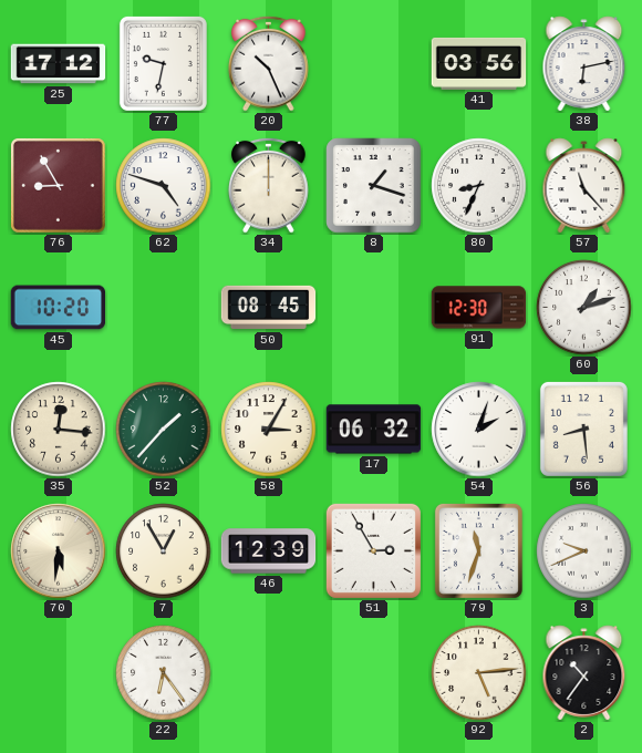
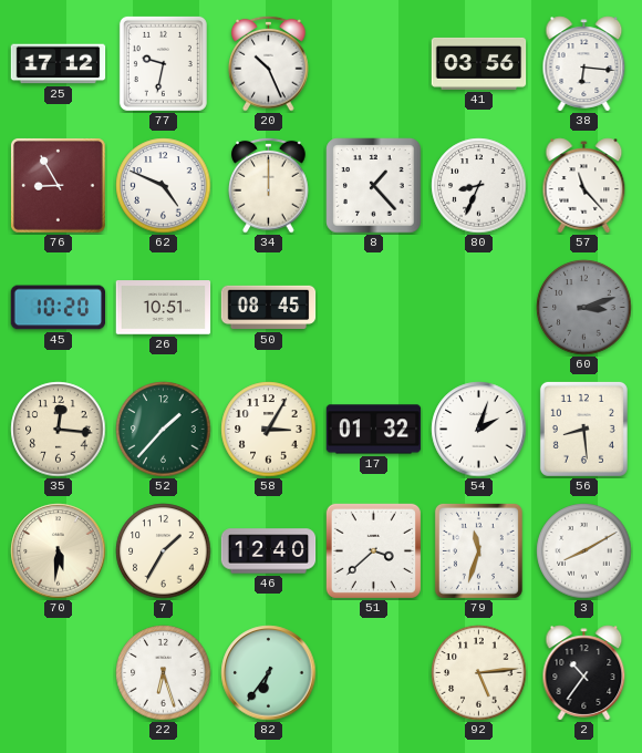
38: 6:13 -> 6:16
62: 4:48 -> 4:49
8: 1:18 -> 1:23
26: none -> 10:51
91: 12:30 -> none
60: 1:12 -> 3:12
60 dial: white -> grey
17: 06:32 -> 01:32
7: 12:55 -> 1:35
46: 12:39 -> 12:40
51: 2:55 -> 3:38
3: 9:41 -> 8:10
22: 6:24 -> 6:27
82: none -> 6:36
